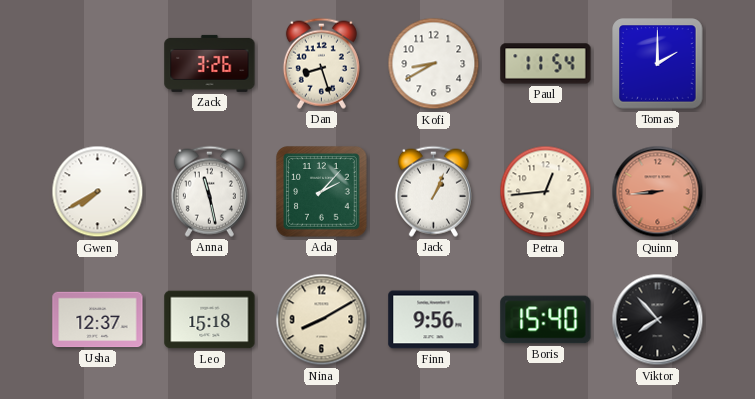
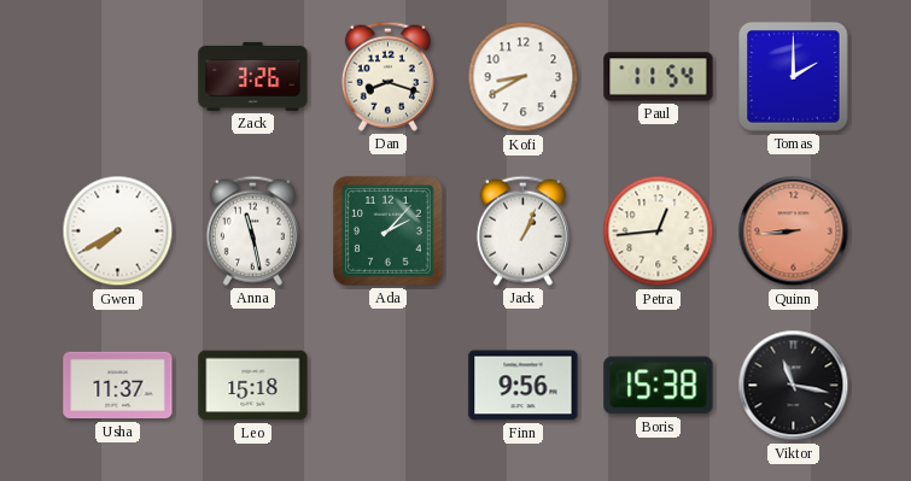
Dan: 8:27 -> 8:18
Usha: 12:37 -> 11:37
Nina: 8:10 -> none
Boris: 15:40 -> 15:38
Viktor: 7:53 -> 11:17
